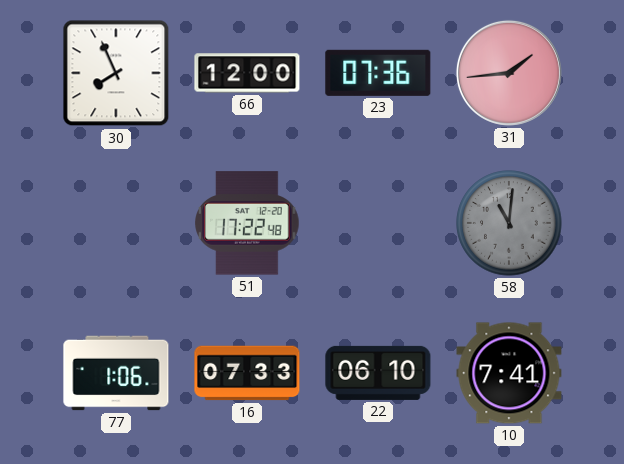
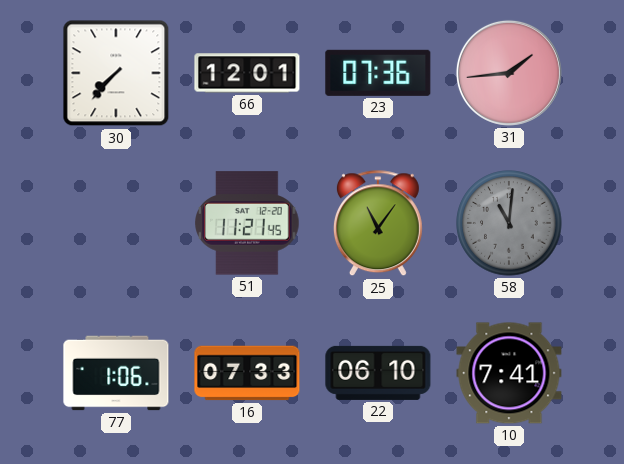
30: 7:56 -> 7:37
66: 12:00 -> 12:01
51: 17:22 -> 11:21
25: none -> 11:06
